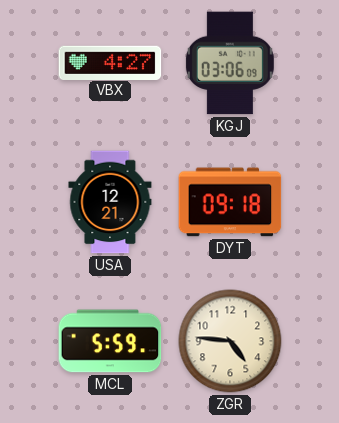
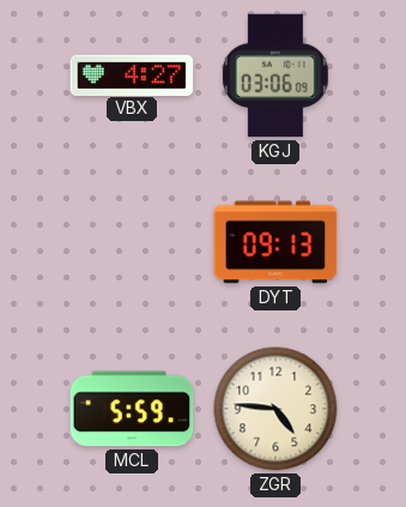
USA: 12:21 -> none
DYT: 09:18 -> 09:13
